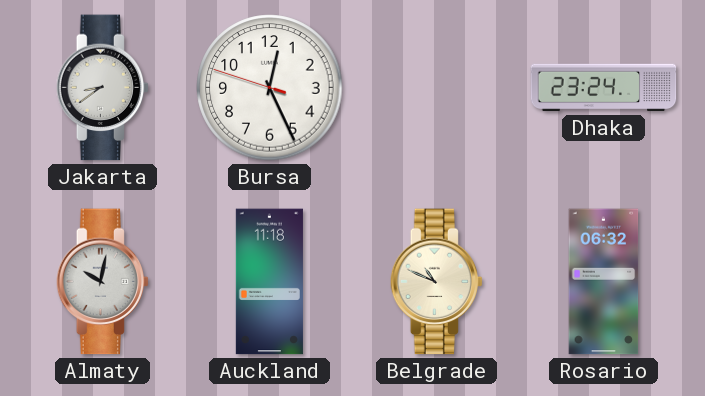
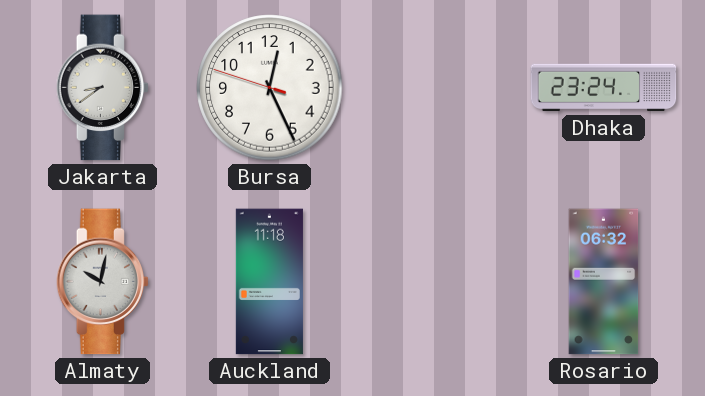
Belgrade: 10:49 -> none
